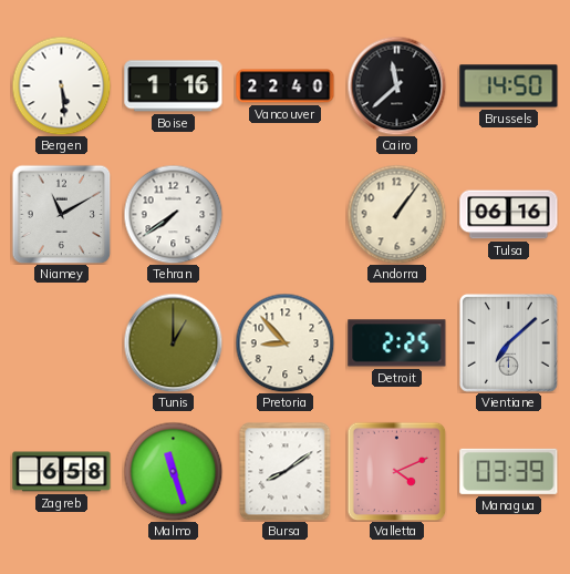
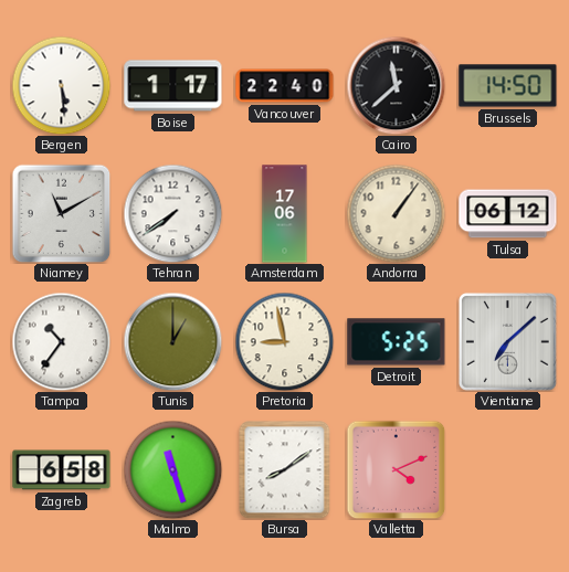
Boise: 1:16 -> 1:17
Amsterdam: none -> 17:06
Tulsa: 06:16 -> 06:12
Tampa: none -> 10:36
Pretoria: 8:53 -> 8:58
Detroit: 2:25 -> 5:25
Managua: 03:39 -> none
